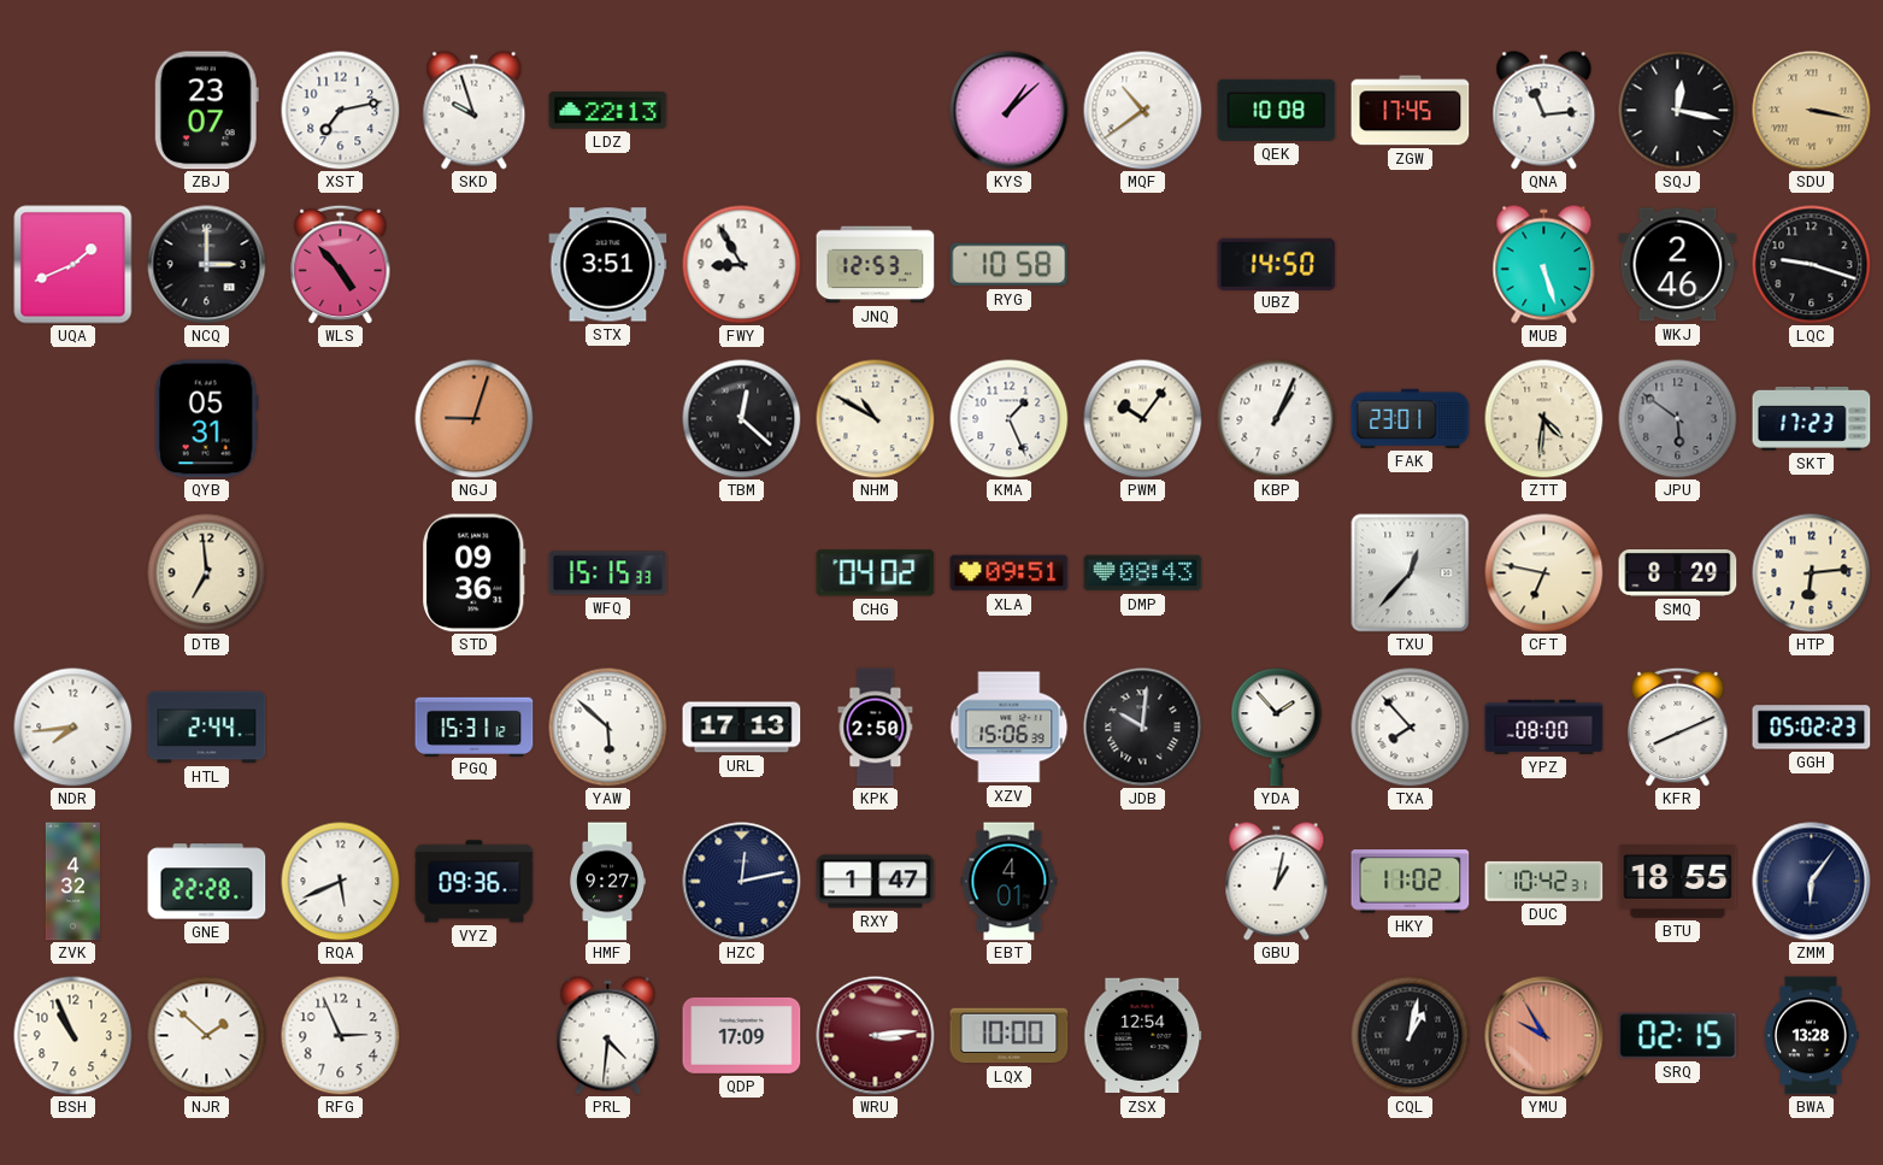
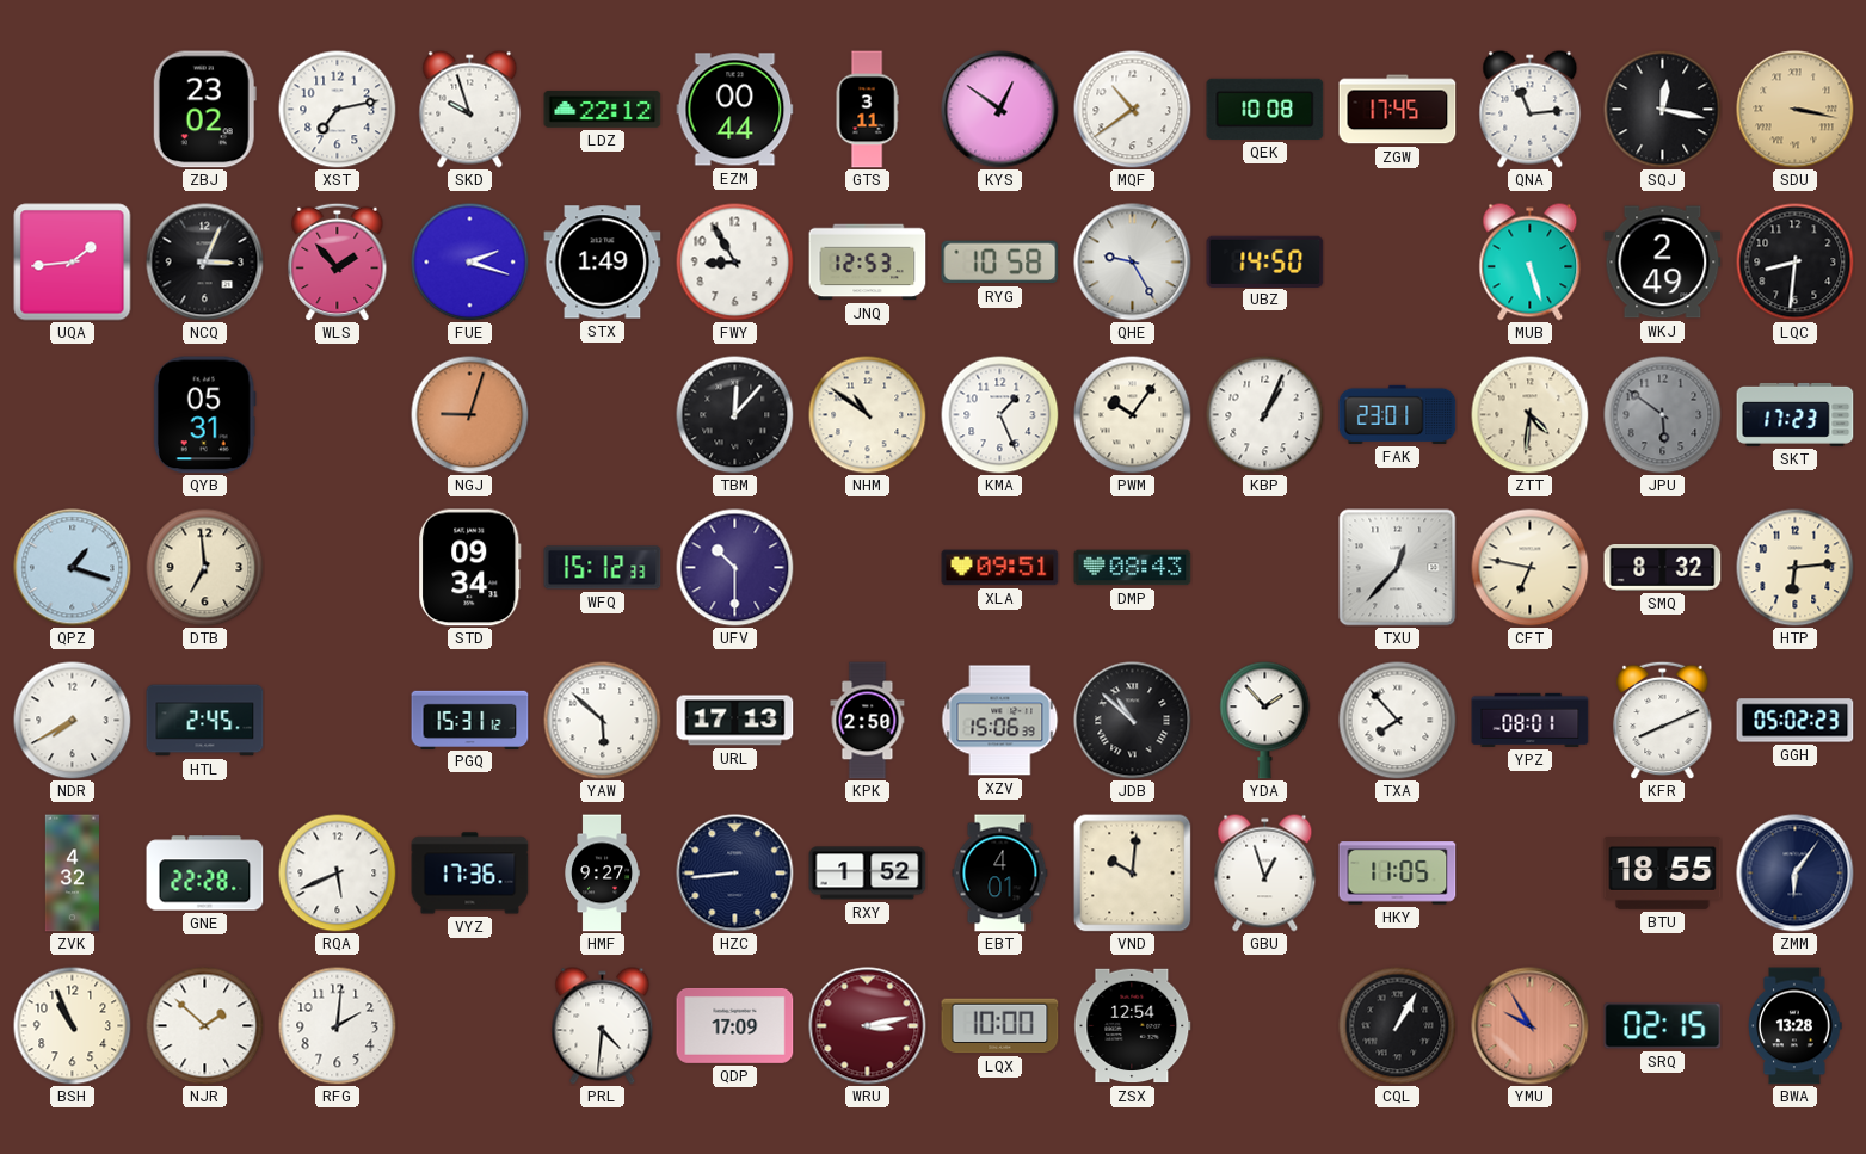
ZBJ: 23:07 -> 23:02
LDZ: 22:13 -> 22:12
EZM: none -> 00:44
GTS: none -> 3:11
KYS: 1:08 -> 12:51
UQA: 1:41 -> 1:44
NCQ: 3:00 -> 3:04
WLS: 4:53 -> 1:53
FUE: none -> 2:18
STX: 3:51 -> 1:49
QHE: none -> 9:25
WKJ: 2:46 -> 2:49
LQC: 9:18 -> 8:31
TBM: 12:22 -> 12:07
NHM: 10:50 -> 10:51
QPZ: none -> 1:18
STD: 09:36 -> 09:34
WFQ: 15:15 -> 15:12
UFV: none -> 10:30
CHG: 04:02 -> none
SMQ: 8:29 -> 8:32
NDR: 7:44 -> 7:40
HTL: 2:44 -> 2:45
JDB: 10:01 -> 10:52
YPZ: 08:00 -> 08:01
VYZ: 09:36 -> 17:36
HZC: 12:13 -> 8:44
RXY: 1:47 -> 1:52
VND: none -> 10:01
GBU: 1:02 -> 12:57
HKY: 11:02 -> 11:05
DUC: 10:42 -> none
RFG: 2:56 -> 2:01
WRU: 3:14 -> 3:13
CQL: 1:02 -> 1:05
